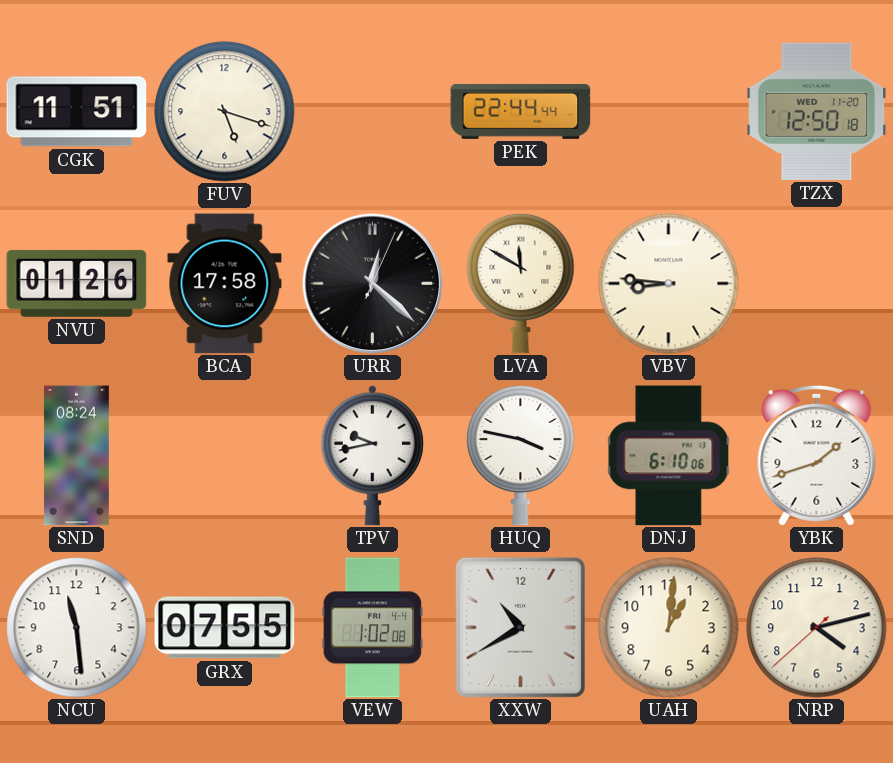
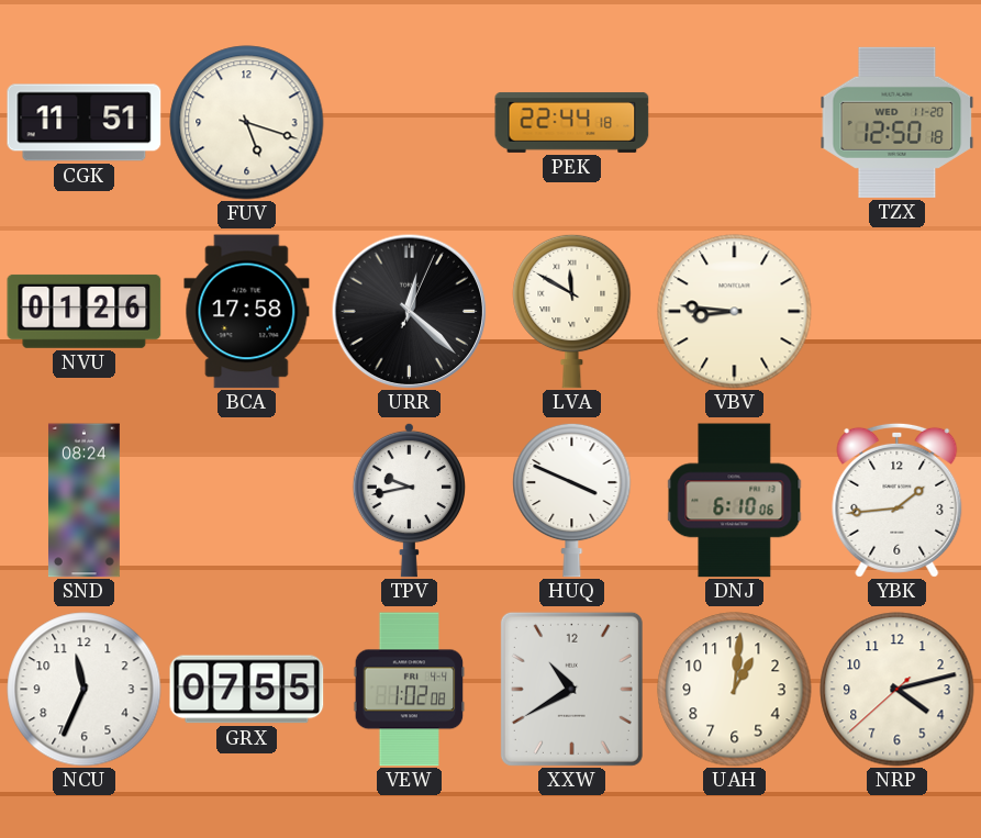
PEK: 22:44:44 -> 22:44:18
HUQ: 3:47 -> 3:49
YBK: 1:42 -> 1:44
NCU: 11:29 -> 11:34
